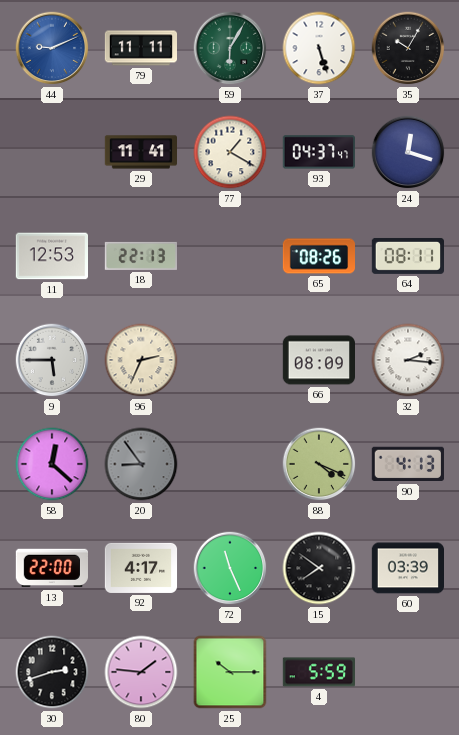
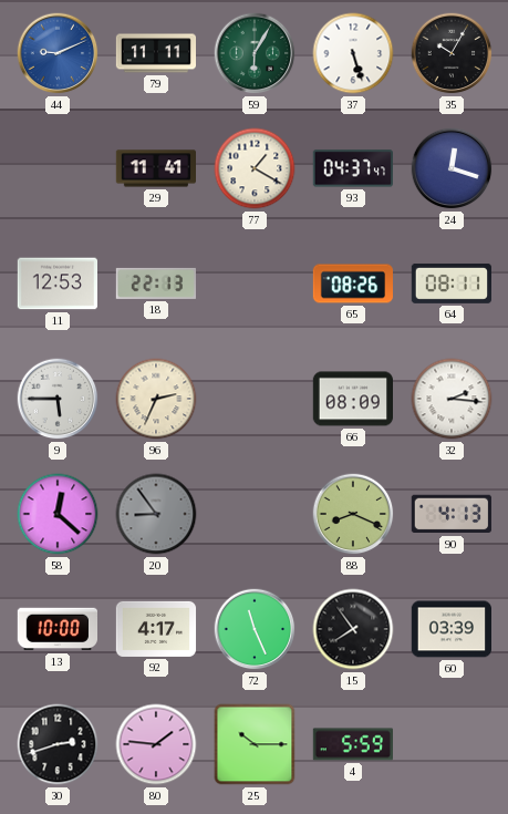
88: 4:19 -> 8:19
13: 22:00 -> 10:00
15: 7:51 -> 7:54
